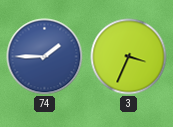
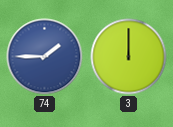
3: 3:34 -> 12:00
